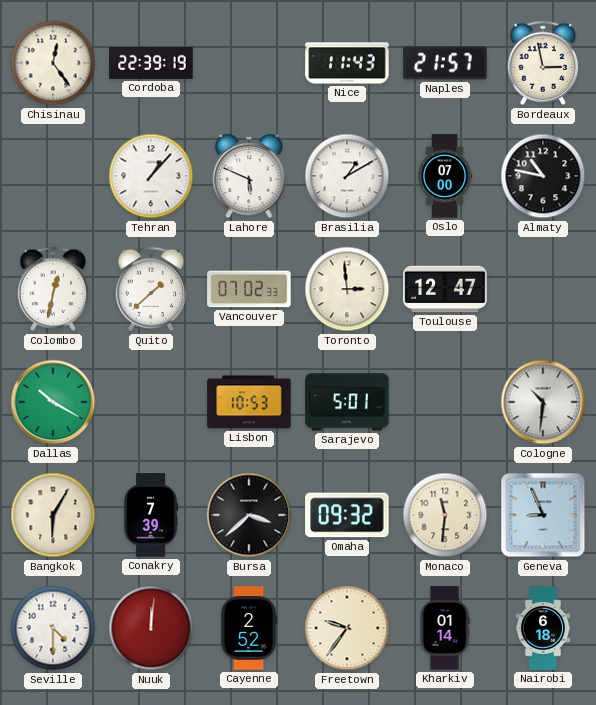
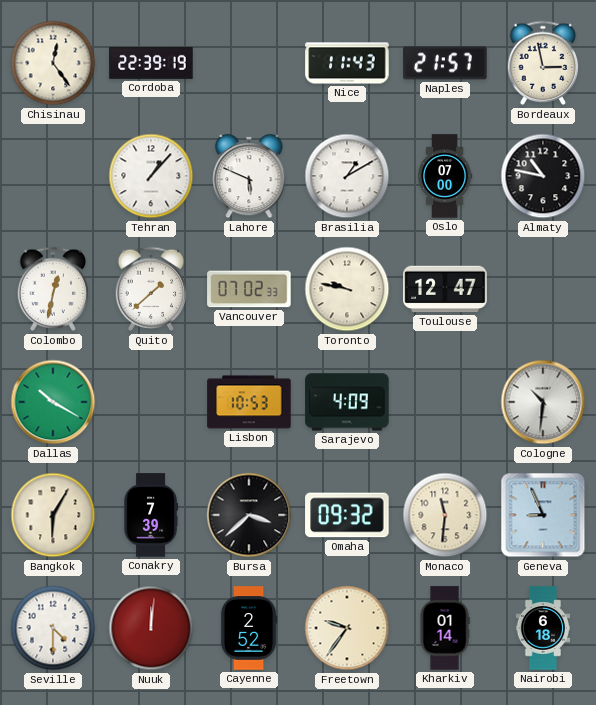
Toronto: 2:59 -> 9:47
Sarajevo: 5:01 -> 4:09
